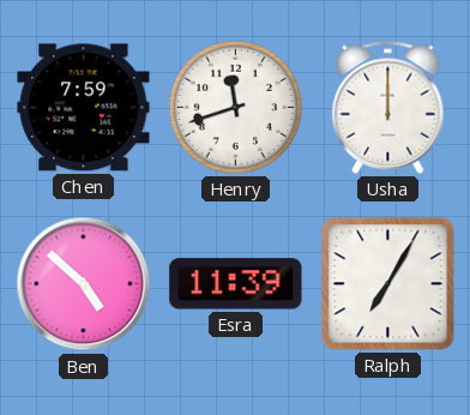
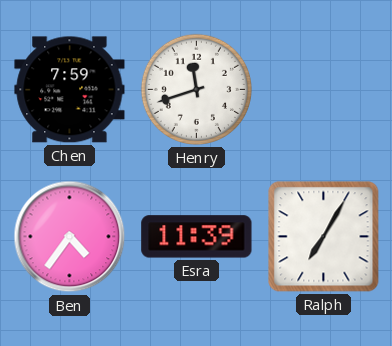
Usha: 12:00 -> none
Ben: 4:52 -> 4:36
